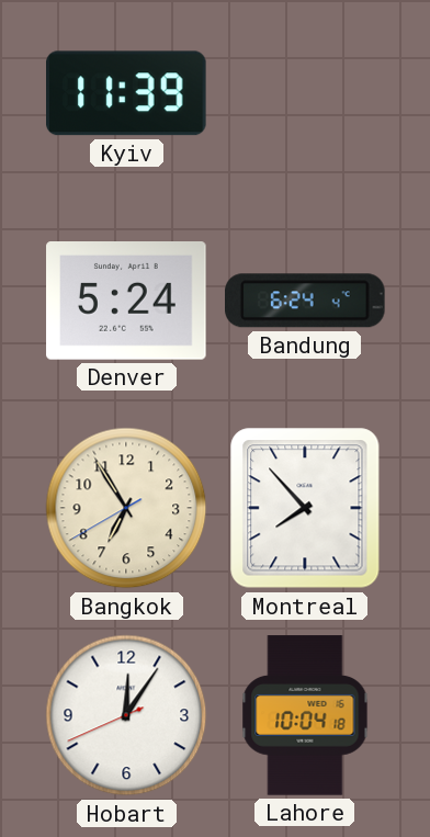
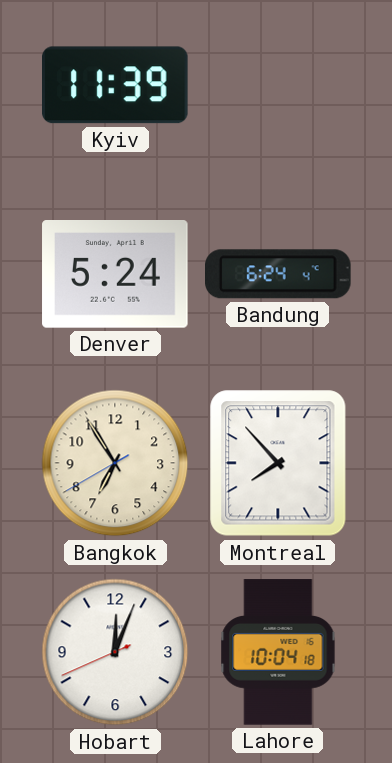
Hobart: 12:05 -> 12:03
